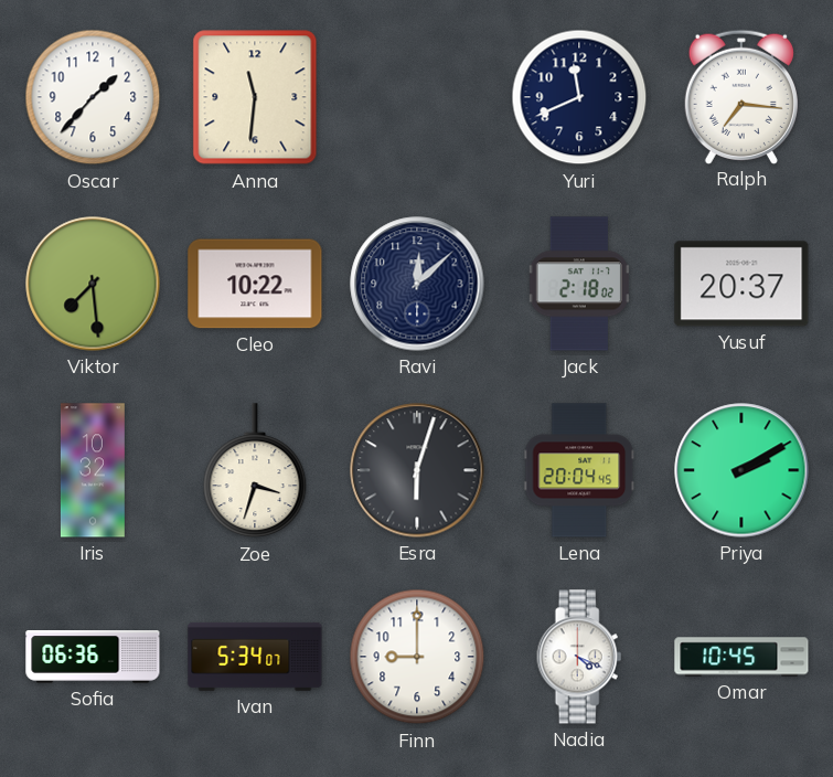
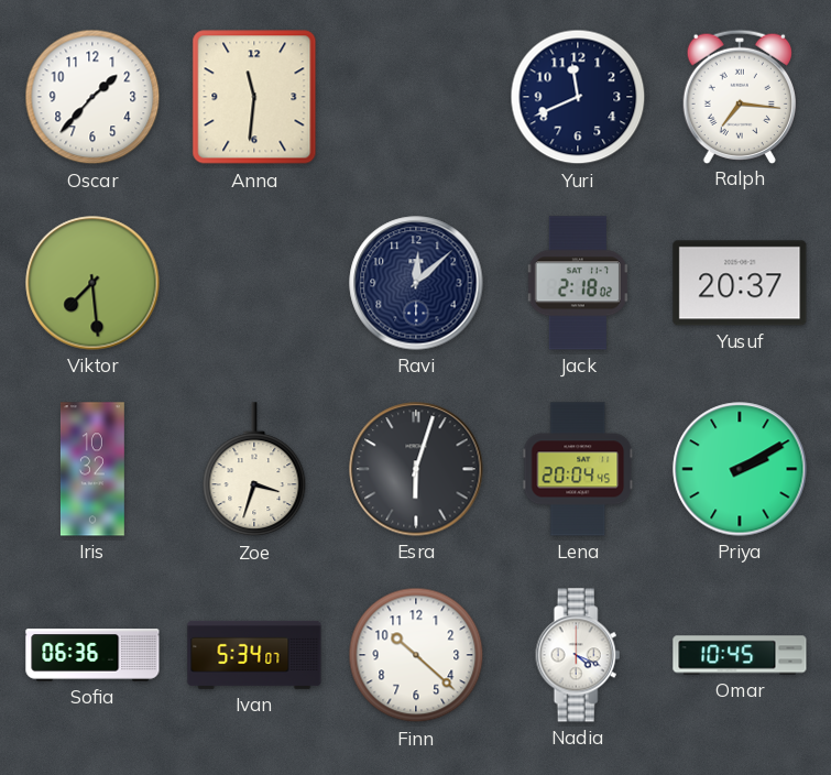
Cleo: 10:22 -> none
Finn: 9:00 -> 10:22
